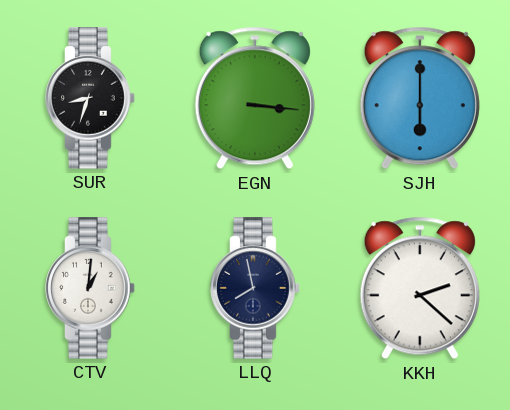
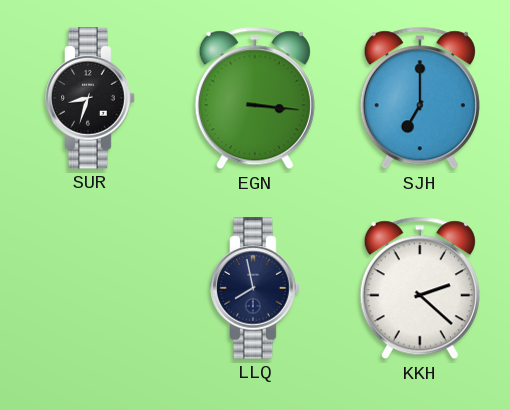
SJH: 6:00 -> 7:00
CTV: 1:01 -> none
